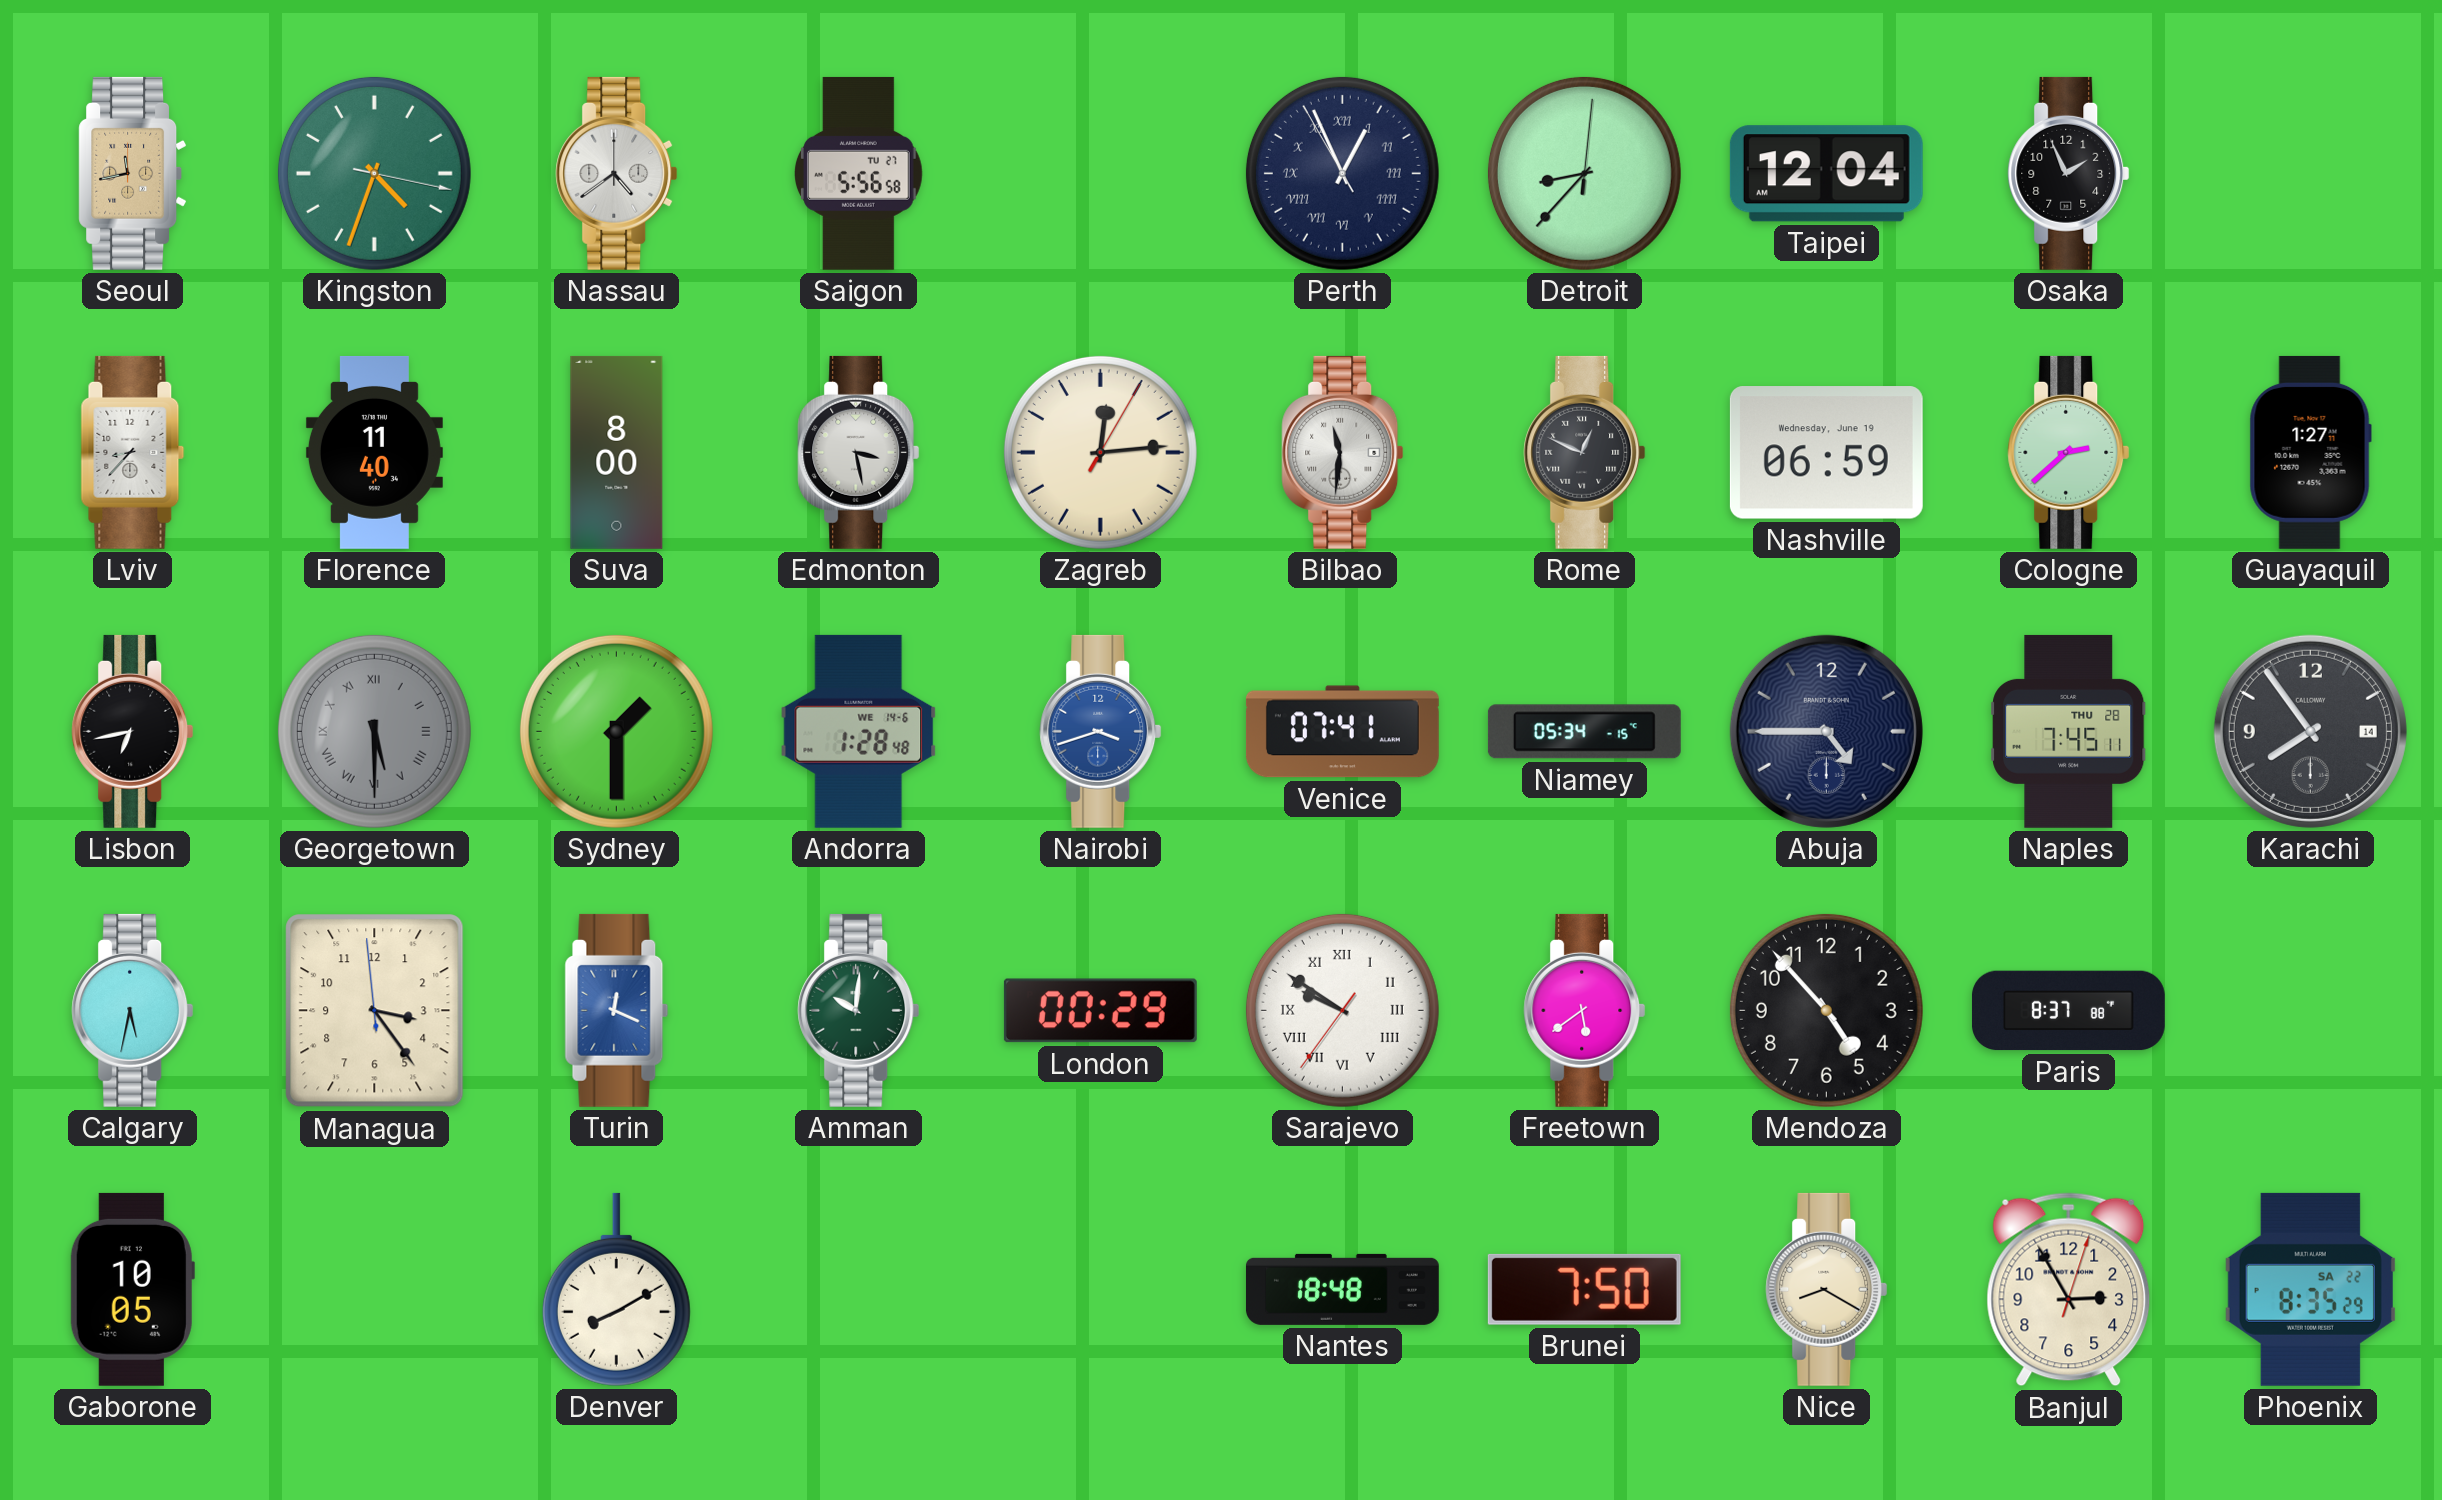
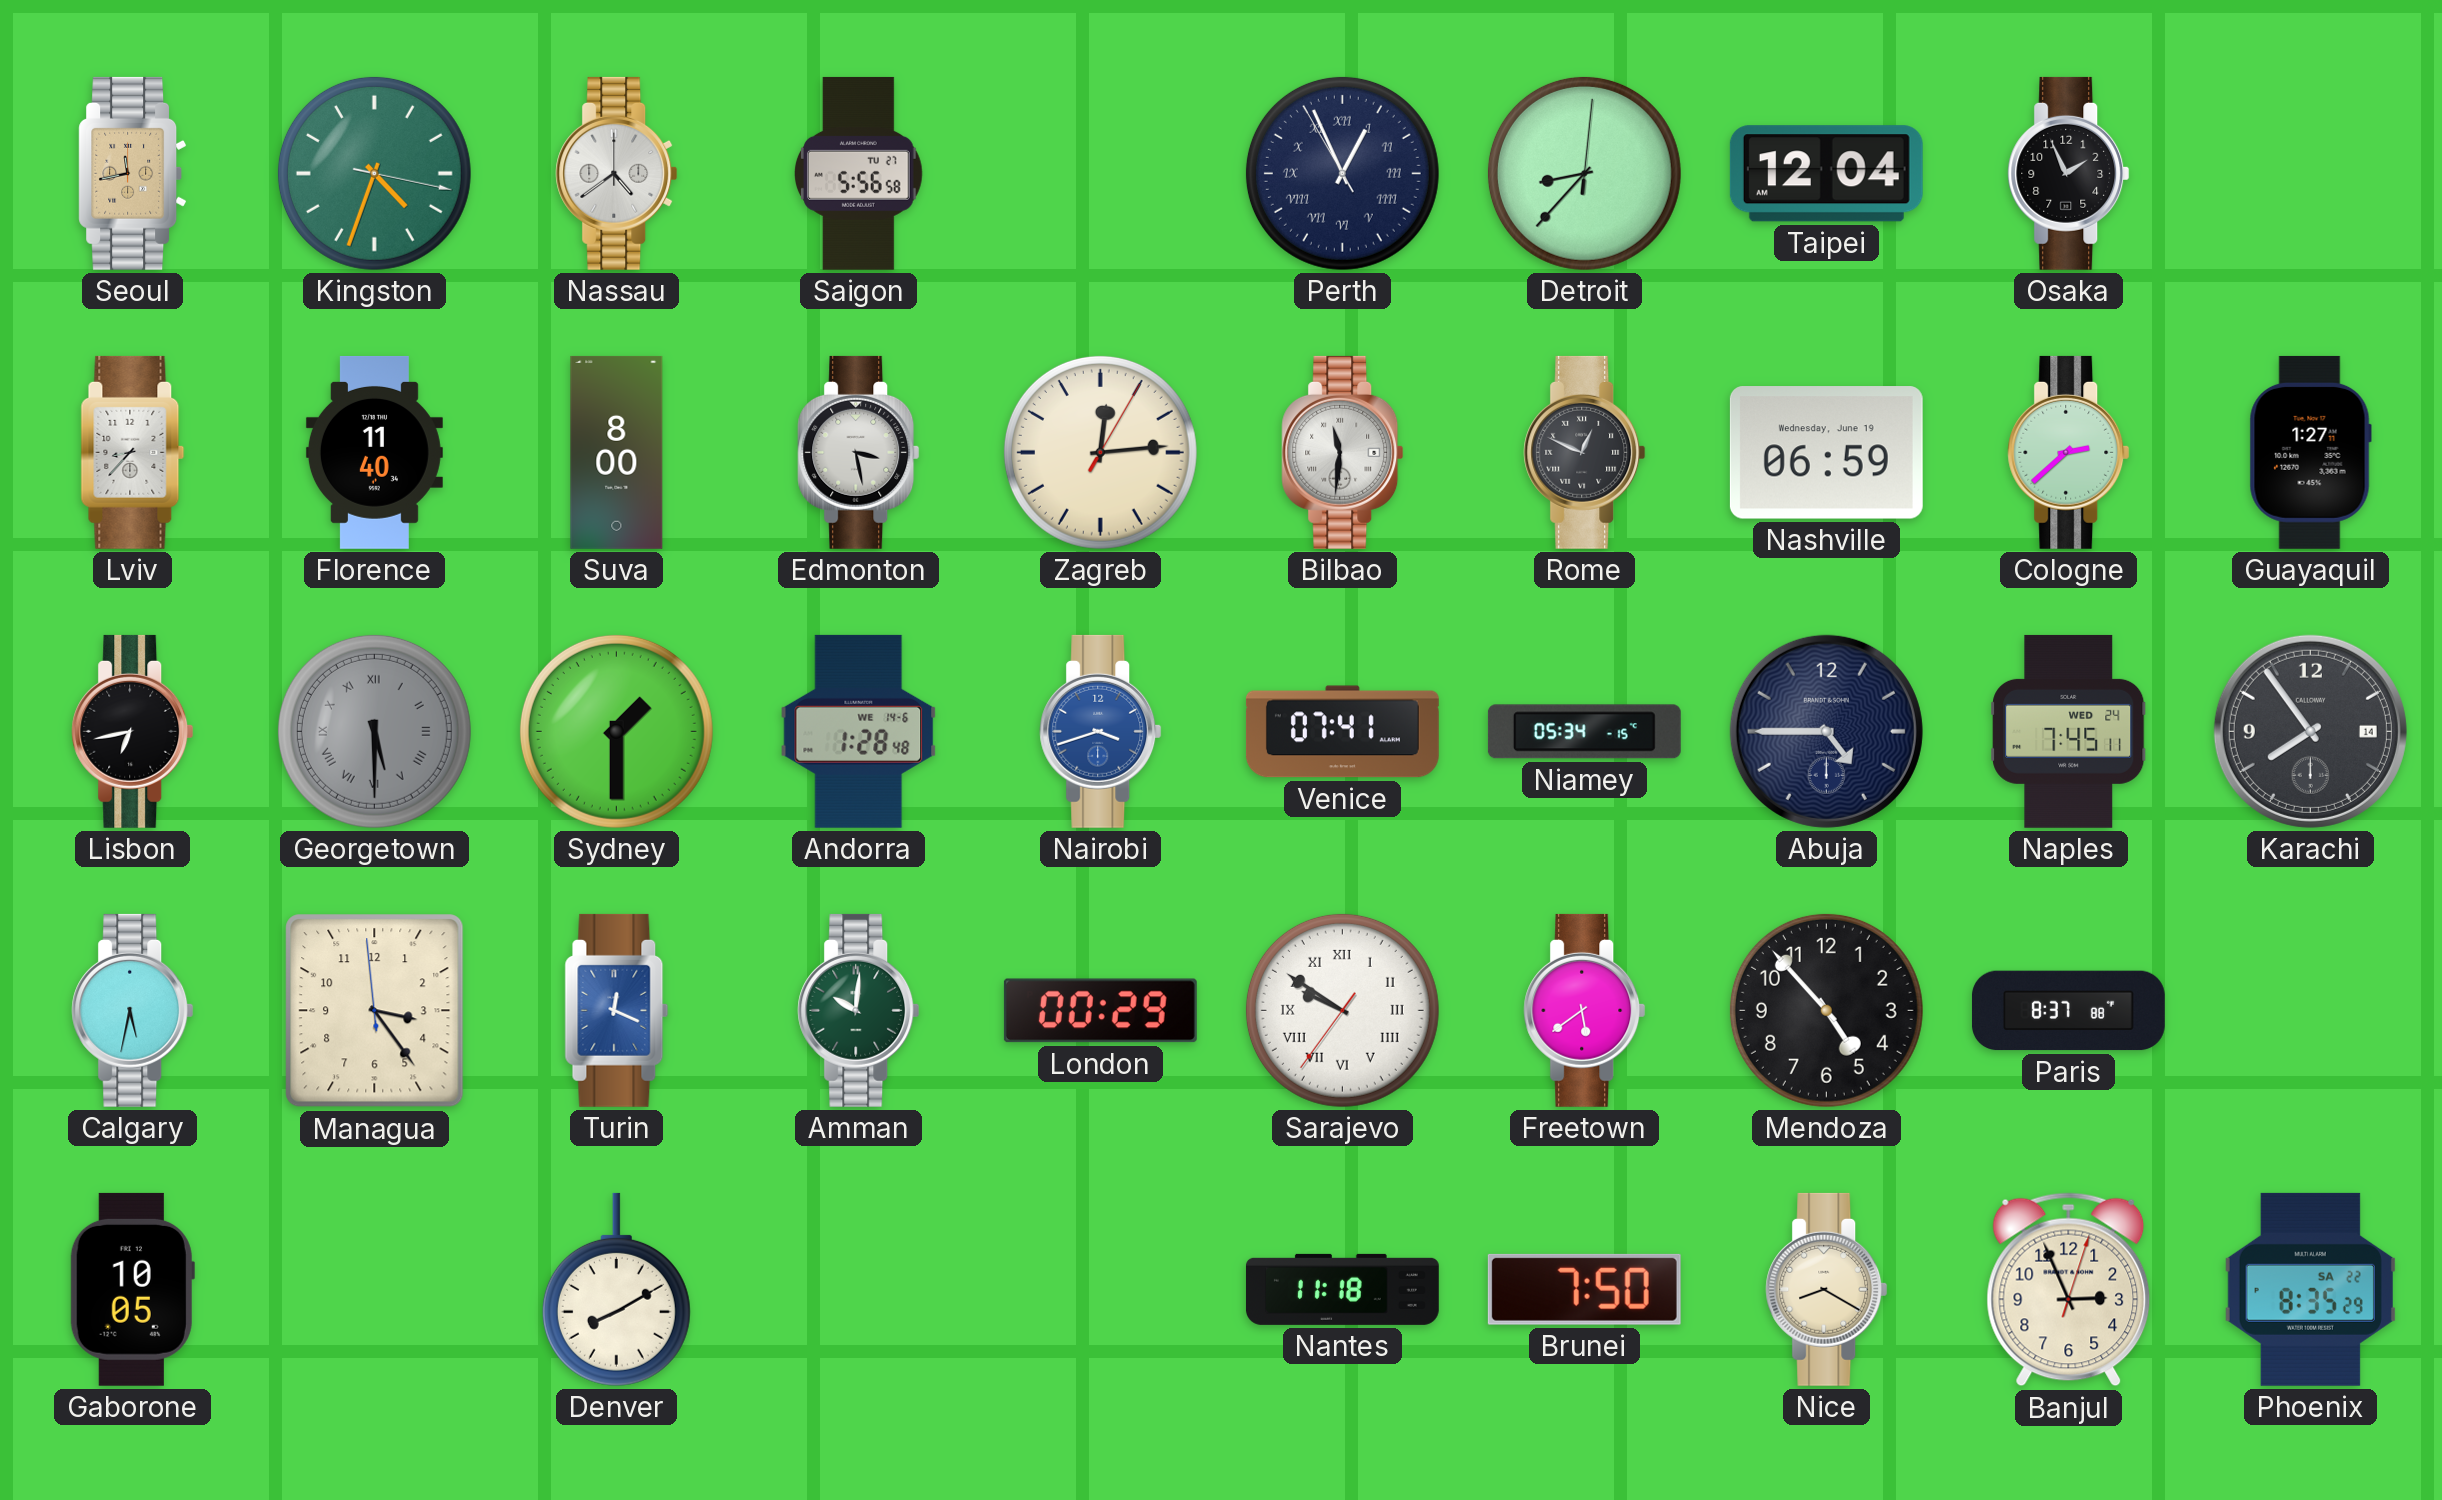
Naples date: THU 28 -> WED 24
Nantes: 18:48 -> 11:18
Banjul: 2:55 -> 2:56
